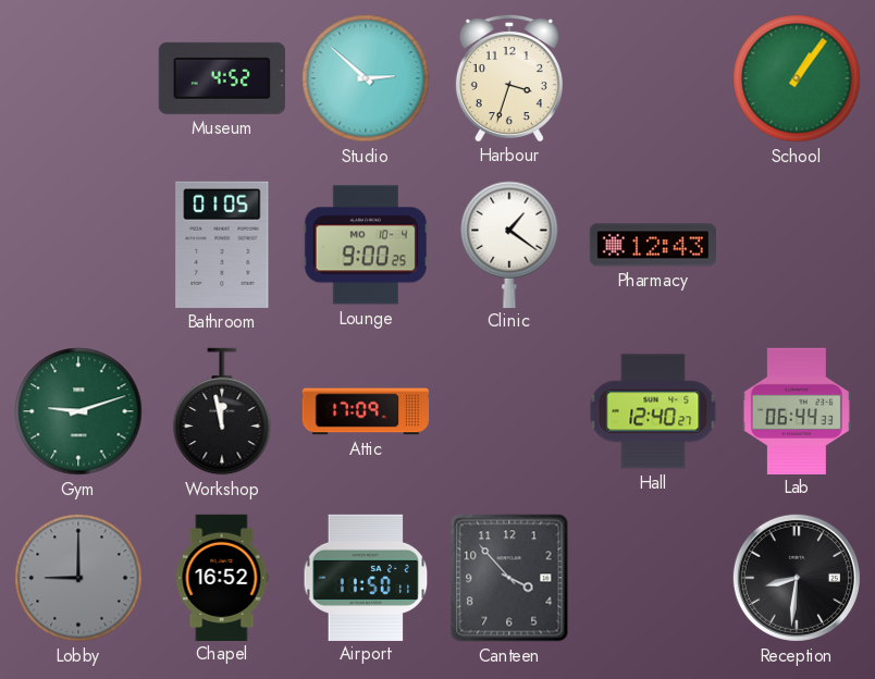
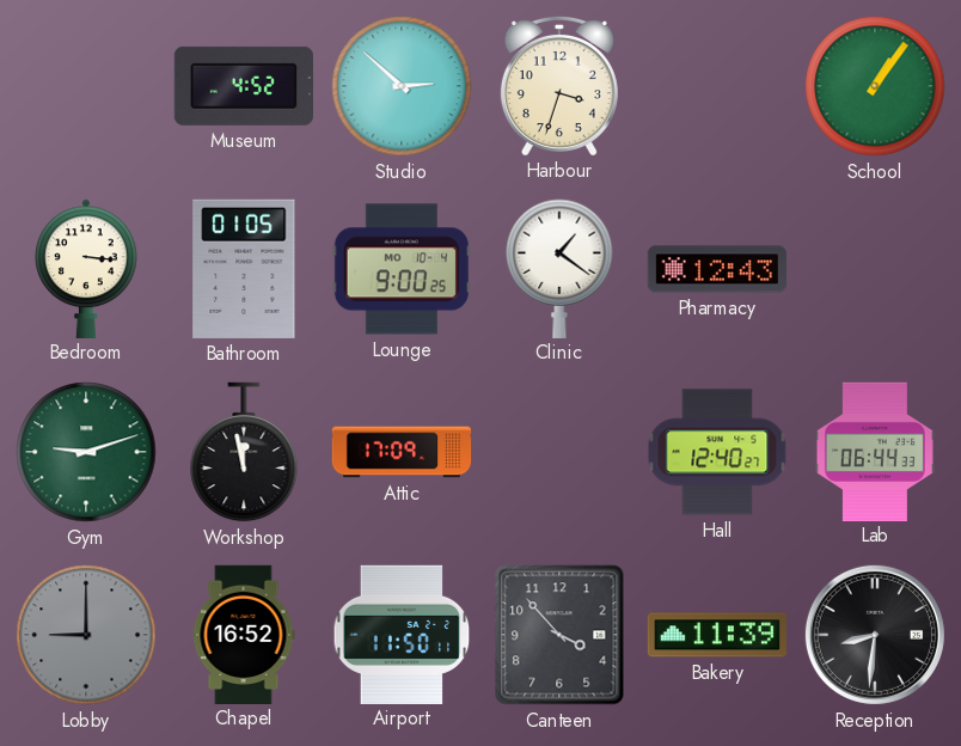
Bedroom: none -> 3:16
Bakery: none -> 11:39
